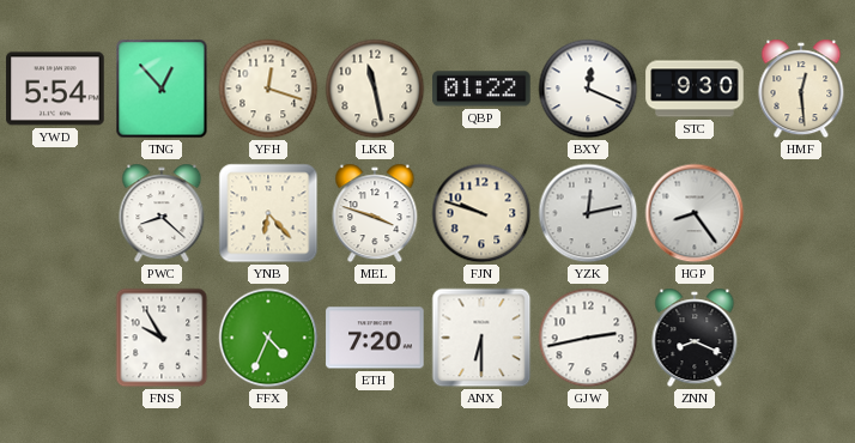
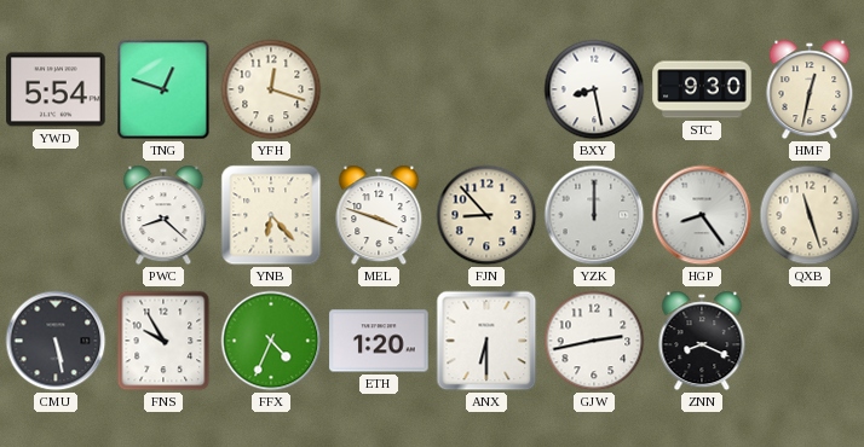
TNG: 12:53 -> 12:48
LKR: 11:28 -> none
QBP: 01:22 -> none
BXY: 12:19 -> 8:28
HMF: 12:29 -> 12:32
FJN: 9:48 -> 8:53
YZK: 12:13 -> 12:00
QXB: none -> 11:27
CMU: none -> 5:28
ETH: 7:20 -> 1:20
